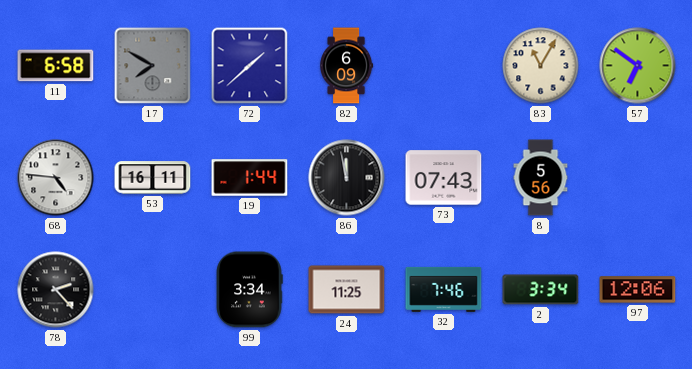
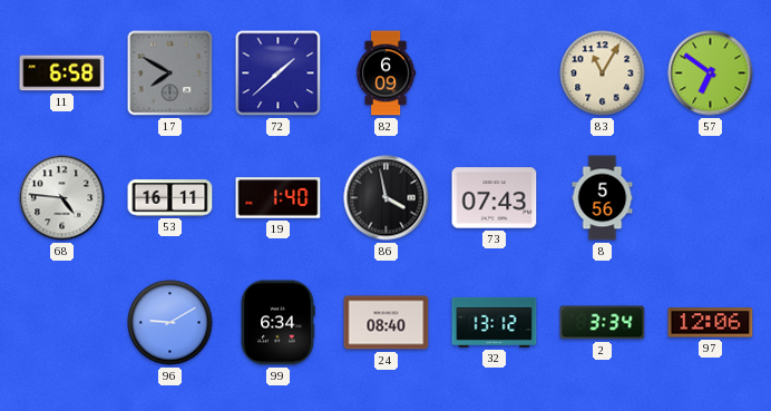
19: 1:44 -> 1:40
86: 11:58 -> 3:58
78: 2:23 -> none
96: none -> 9:10
99: 3:34 -> 6:34
24: 11:25 -> 08:40
32: 7:46 -> 13:12
